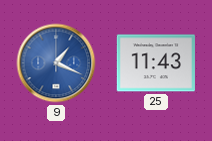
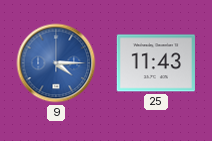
9: 1:19 -> 4:15
